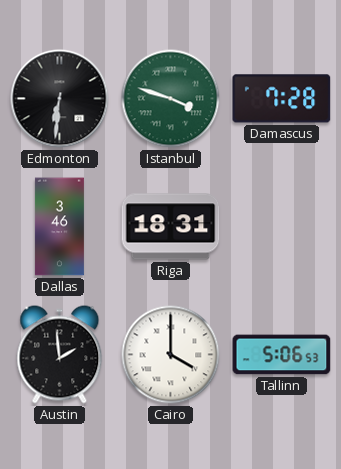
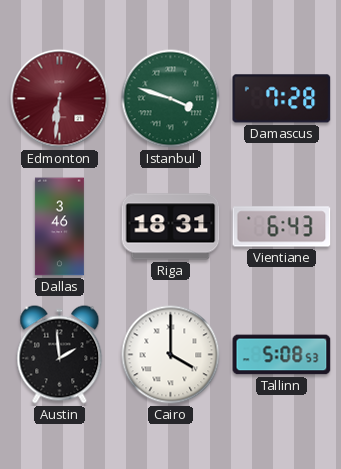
Edmonton dial: black -> burgundy
Vientiane: none -> 6:43
Tallinn: 5:06 -> 5:08
